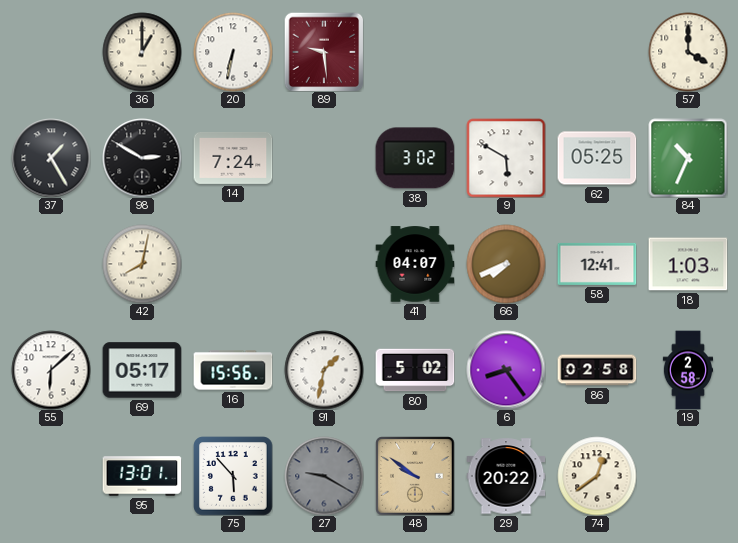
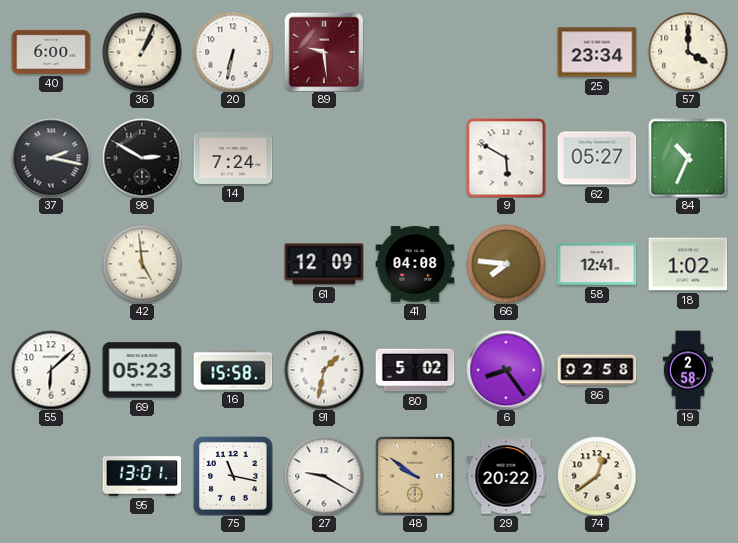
40: none -> 6:00
36: 1:00 -> 1:04
25: none -> 23:34
37: 1:25 -> 2:17
38: 3:02 -> none
62: 05:25 -> 05:27
42: 8:02 -> 4:59
61: none -> 12:09
41: 04:07 -> 04:08
66: 7:41 -> 7:46
18: 1:03 -> 1:02
69: 05:17 -> 05:23
16: 15:56 -> 15:58
75: 5:53 -> 11:17
27 dial: grey -> white
